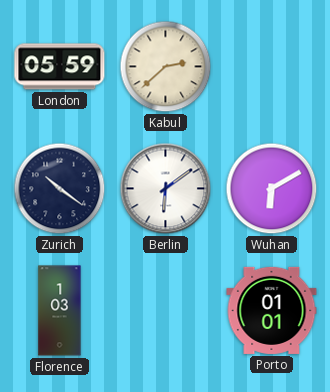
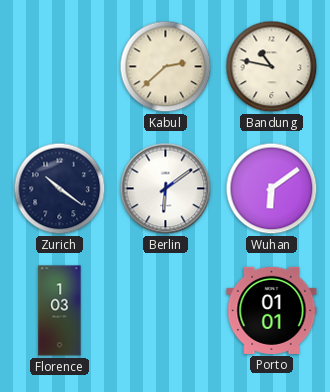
London: 05:59 -> none
Bandung: none -> 10:47
Wuhan: 6:10 -> 6:09
